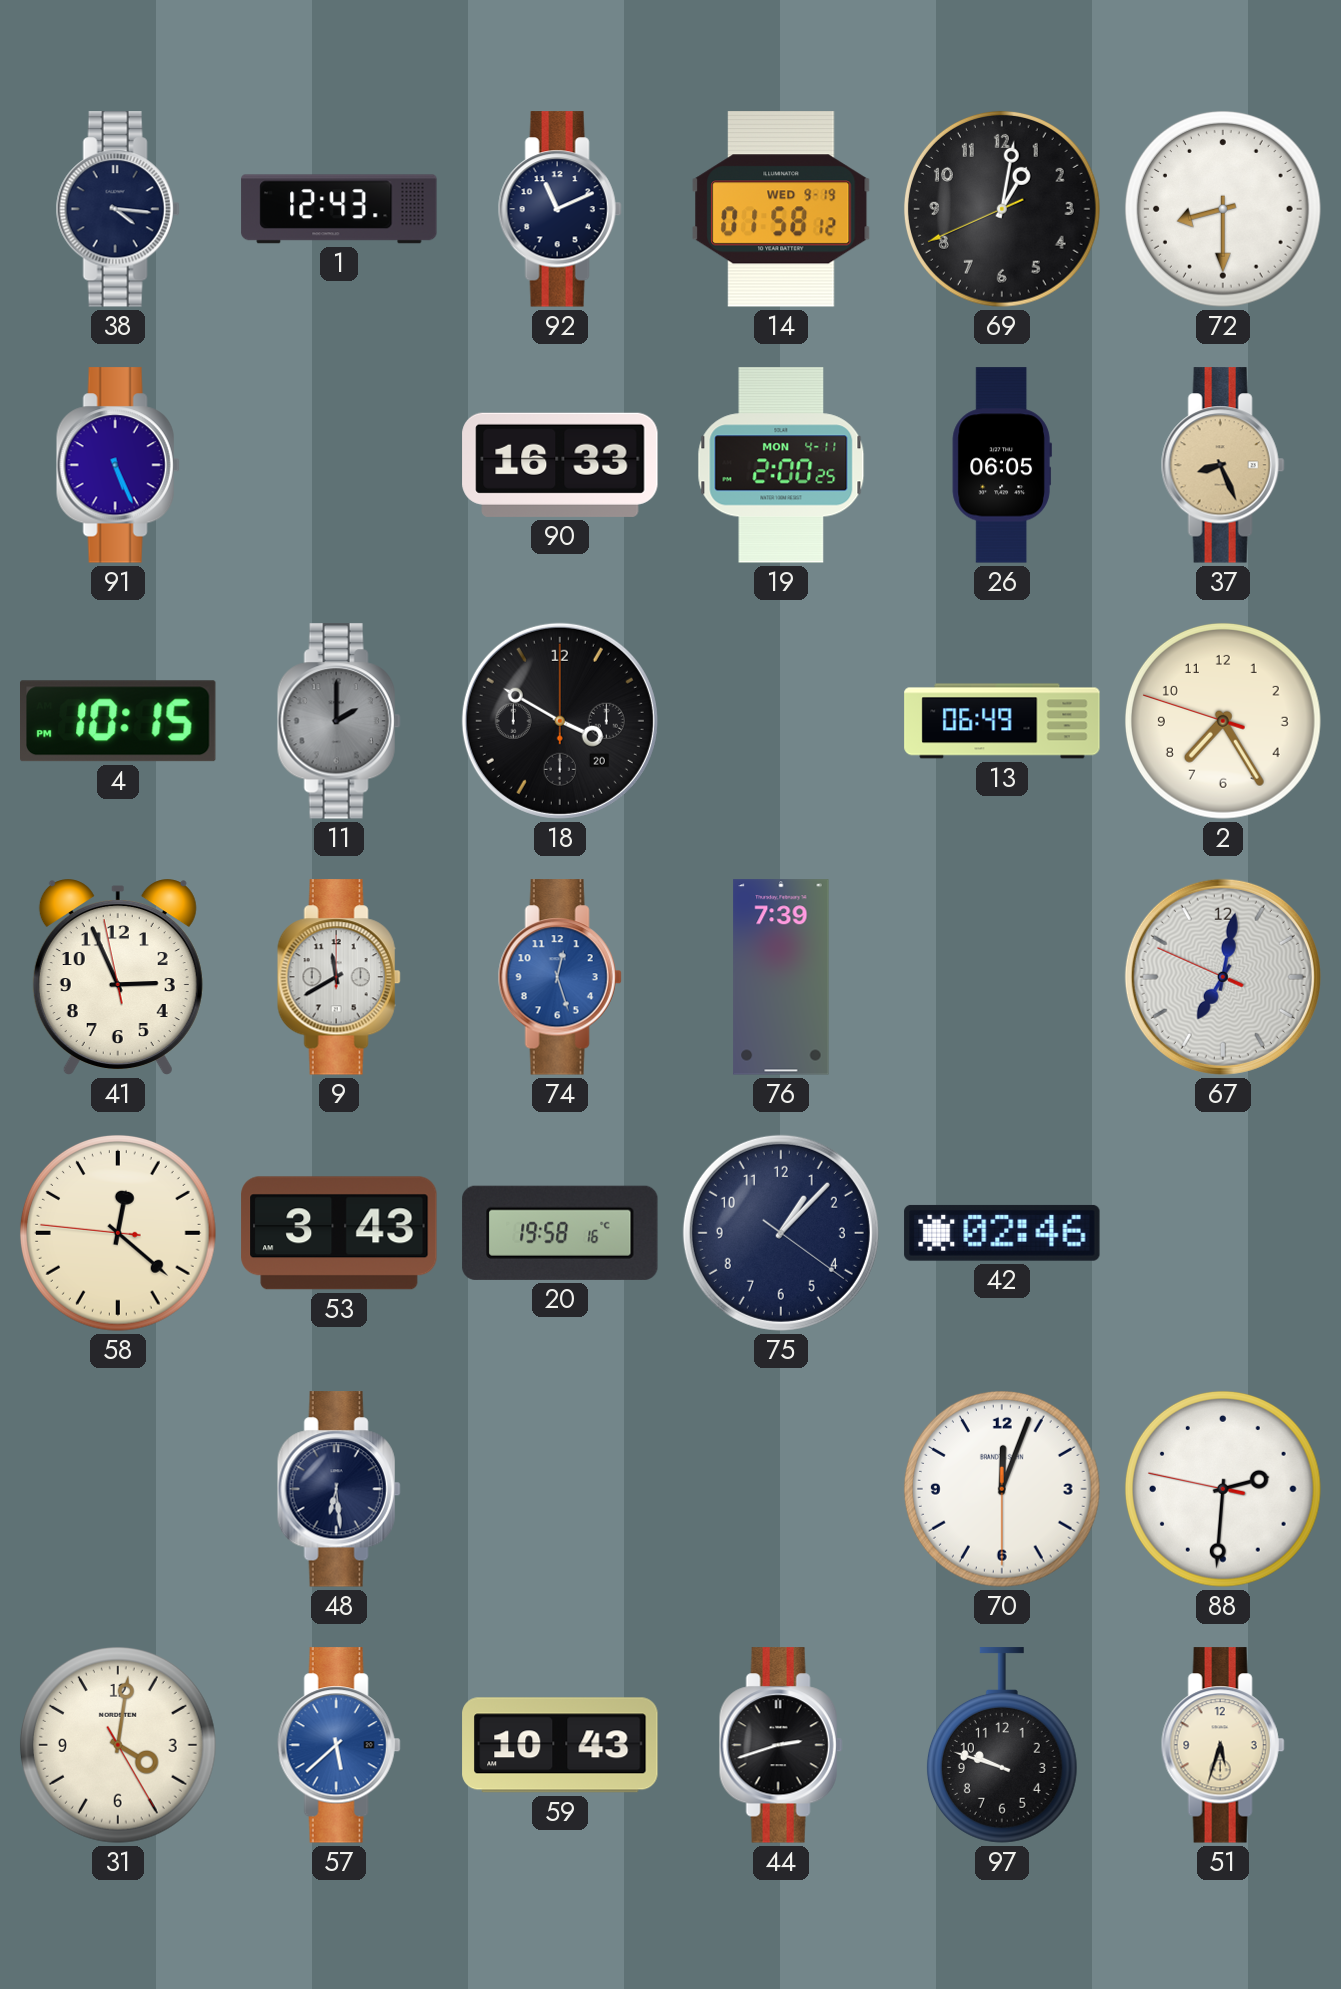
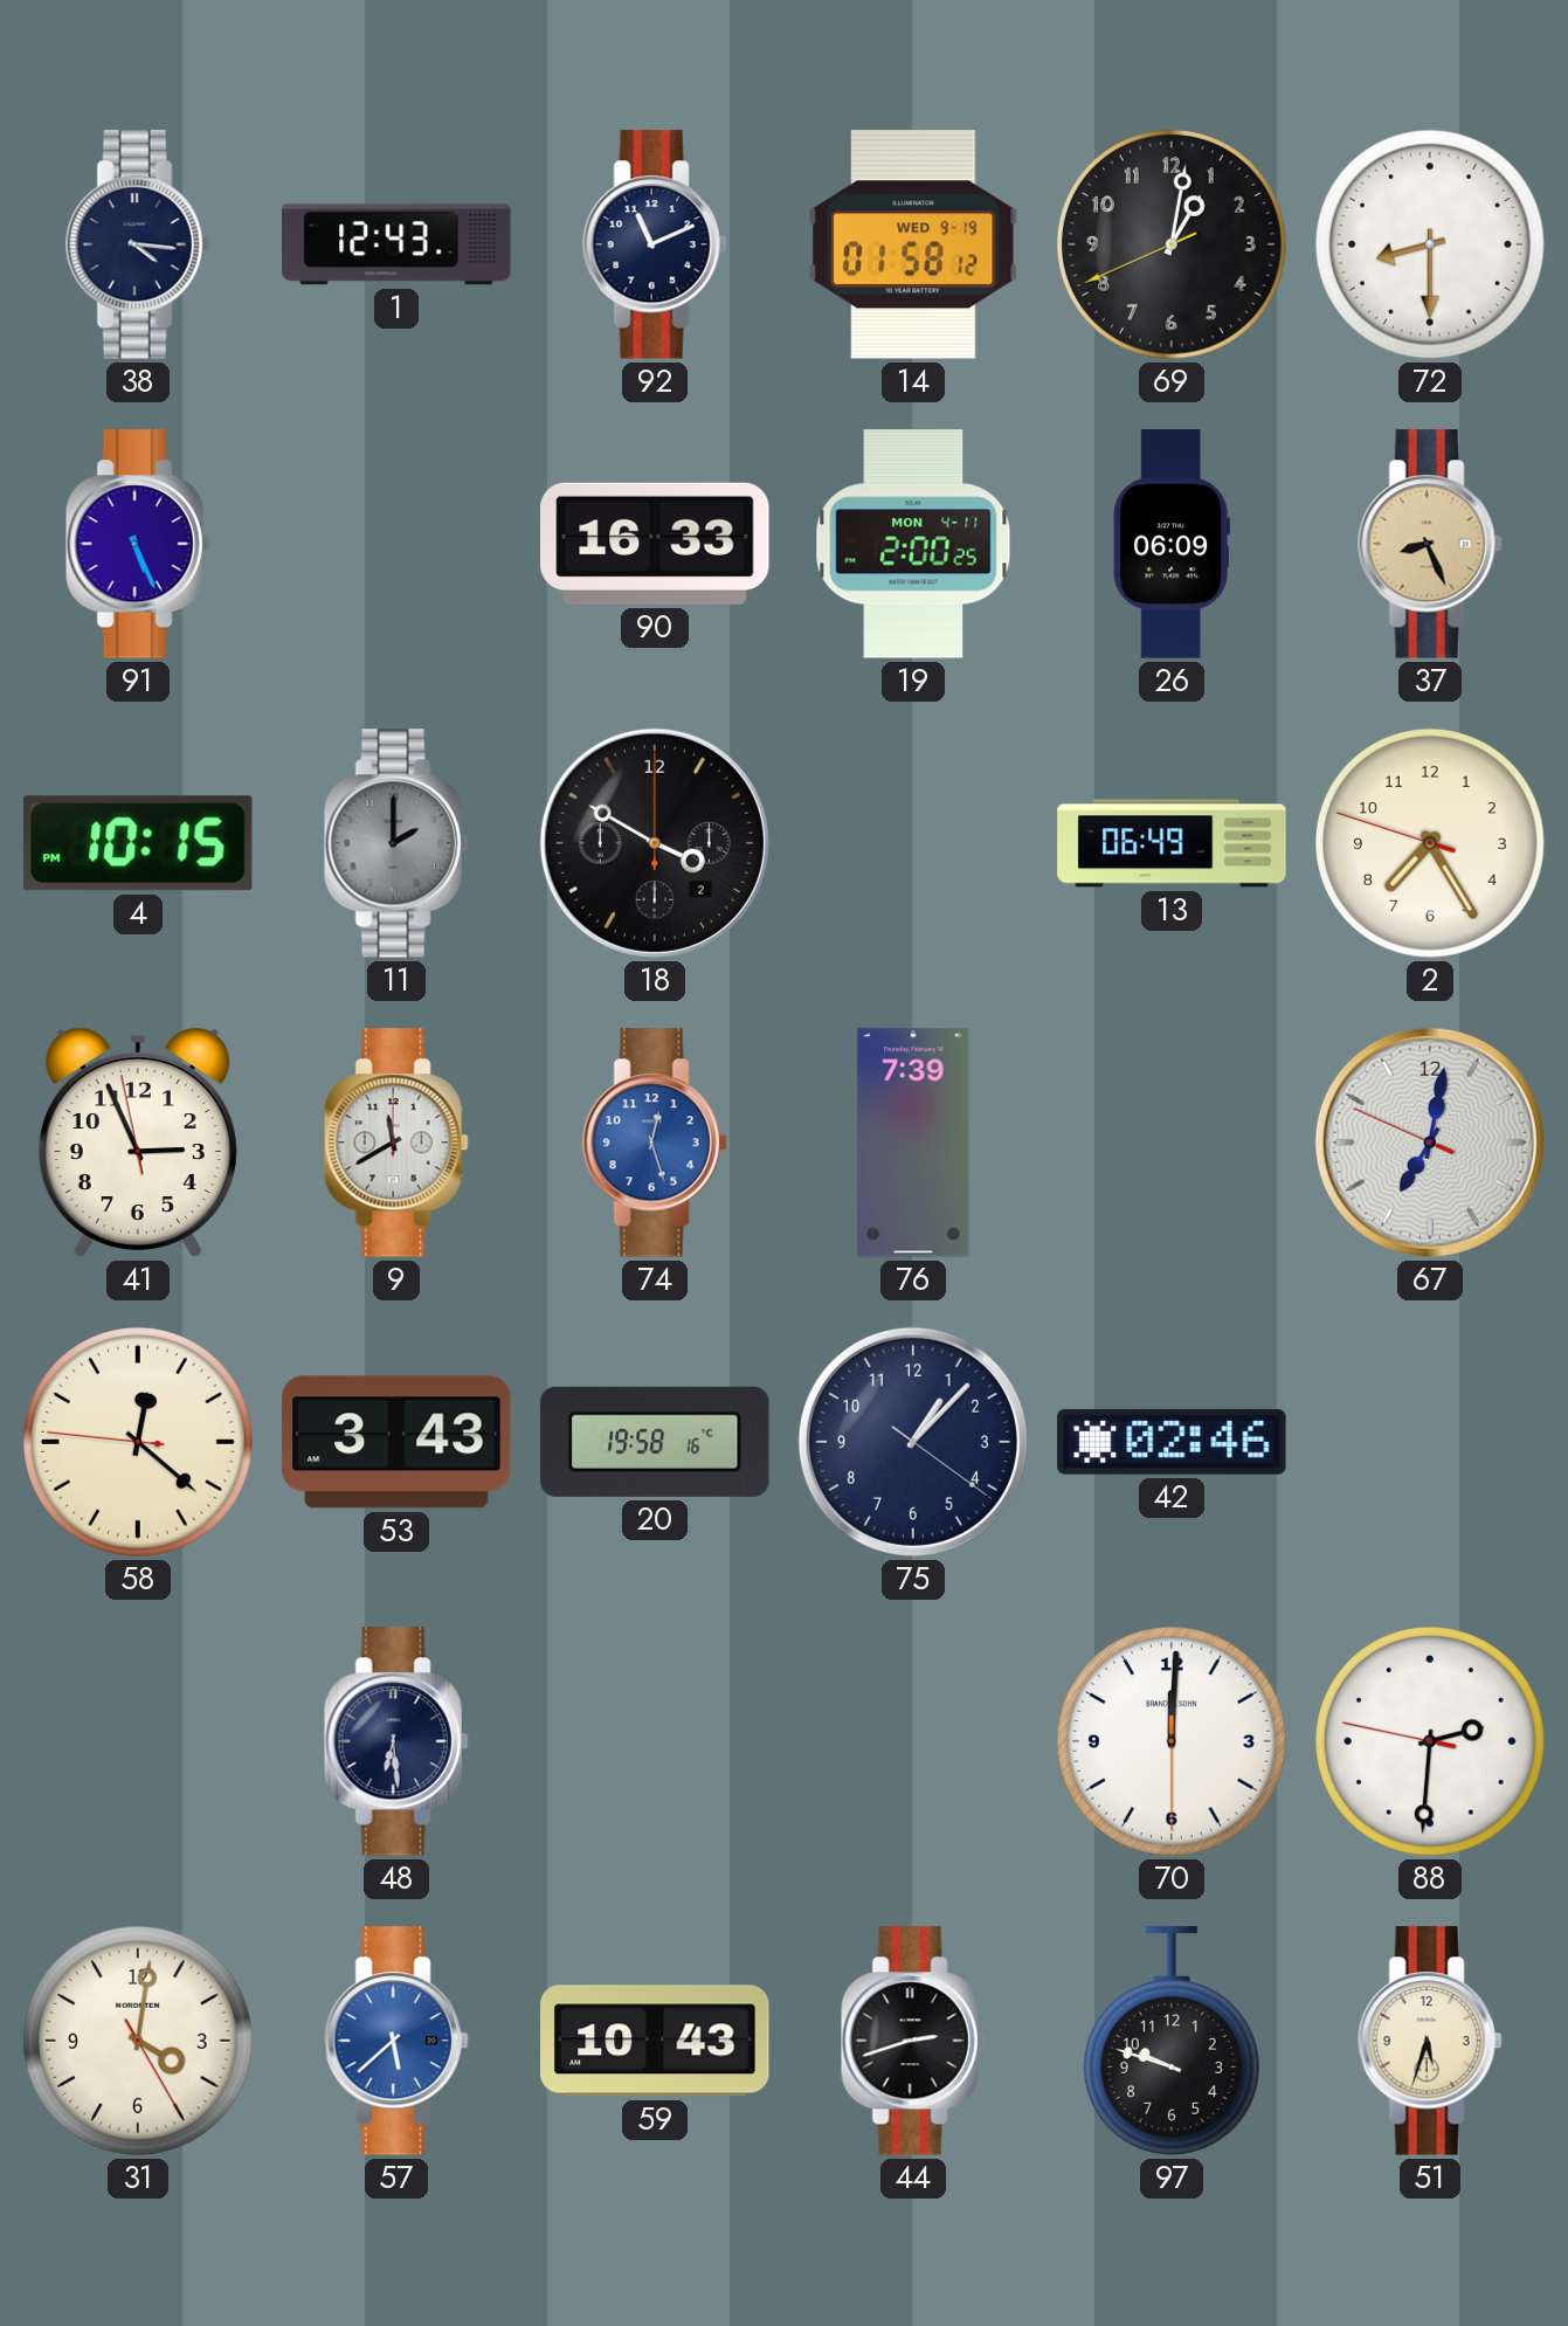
26: 06:05 -> 06:09
18 date: 20 -> 2
70: 12:03 -> 12:00
